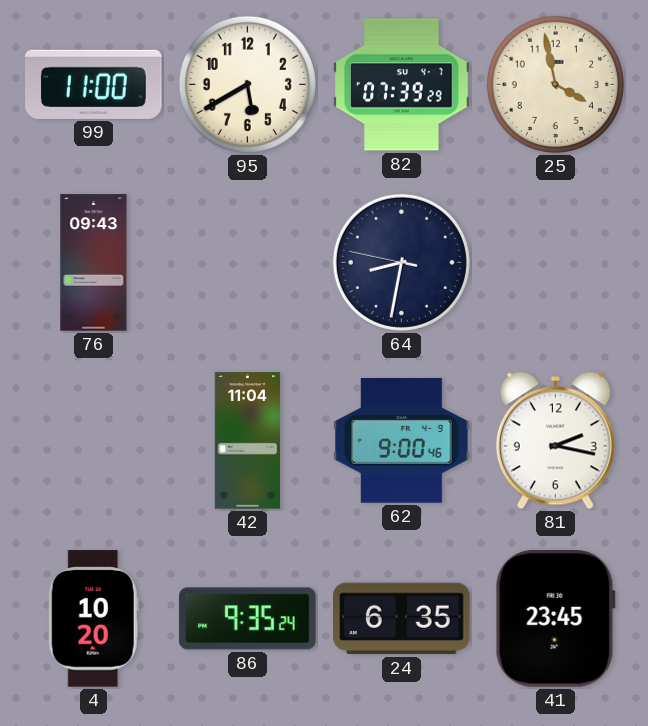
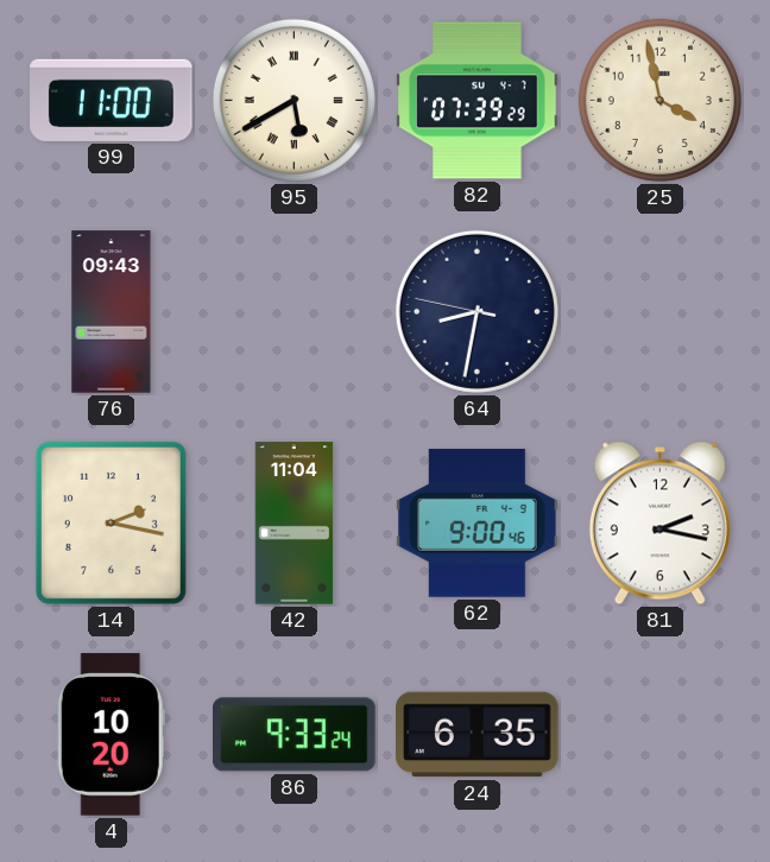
95 numerals: Arabic -> Roman
14: none -> 2:17
86: 9:35 -> 9:33
41: 23:45 -> none
